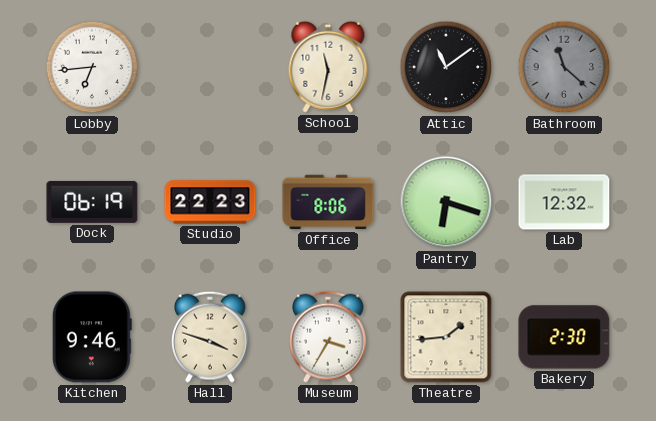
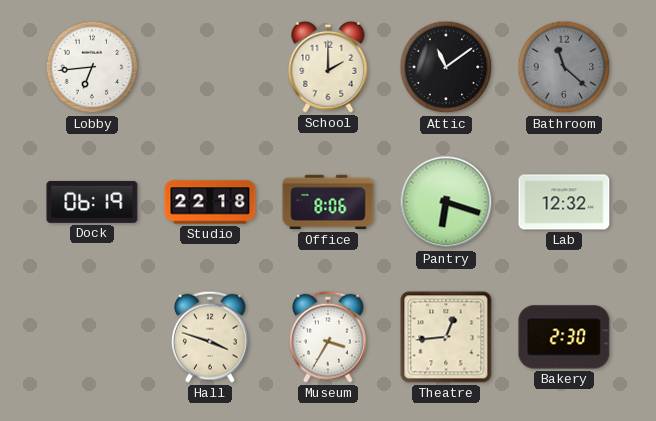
School: 11:32 -> 2:00
Studio: 22:23 -> 22:18
Kitchen: 9:46 -> none
Theatre: 1:44 -> 12:44
